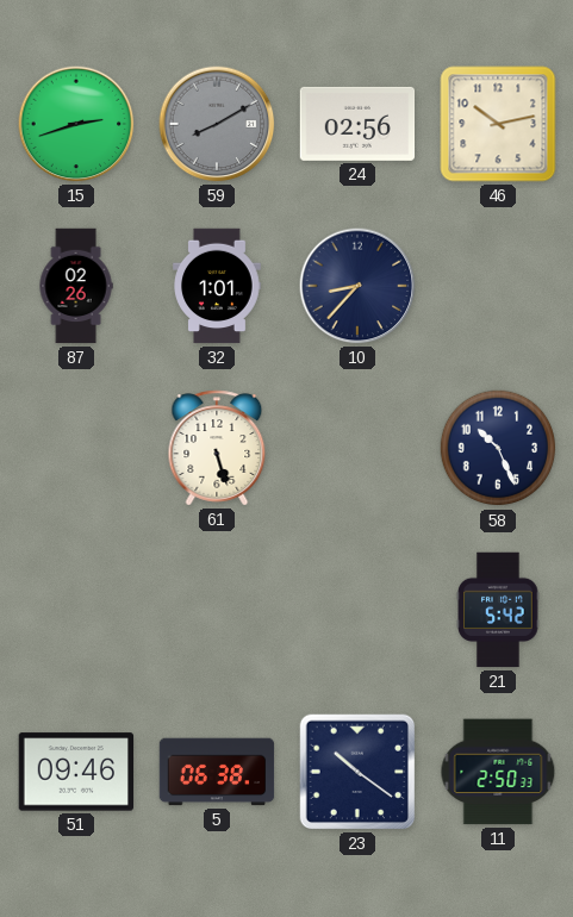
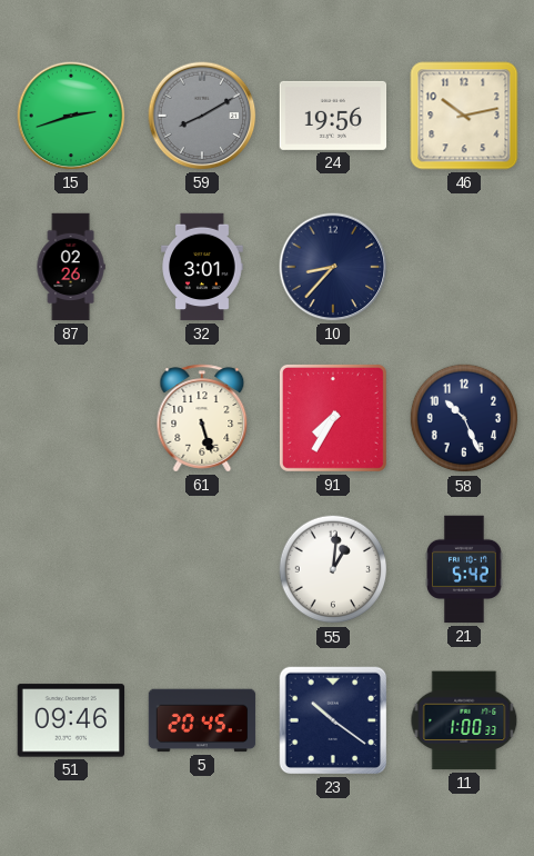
24: 02:56 -> 19:56
32: 1:01 -> 3:01
91: none -> 7:35
55: none -> 1:01
5: 06:38 -> 20:45
11: 2:50 -> 1:00
